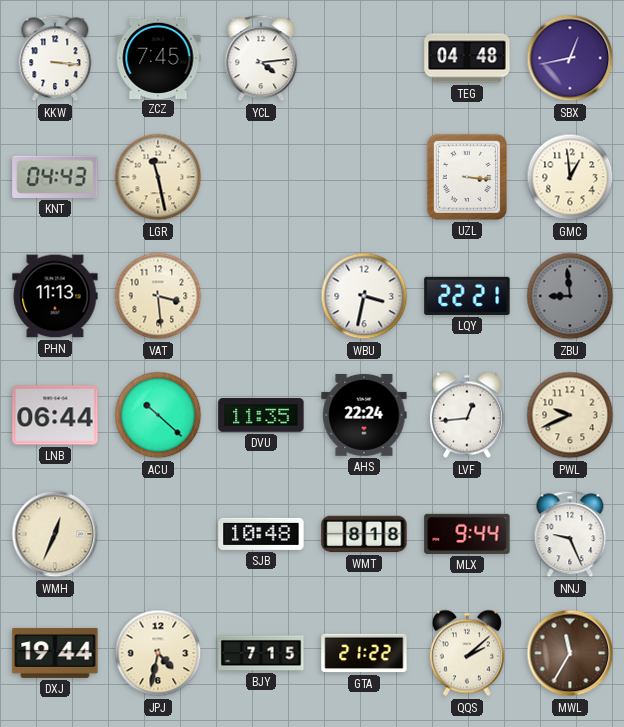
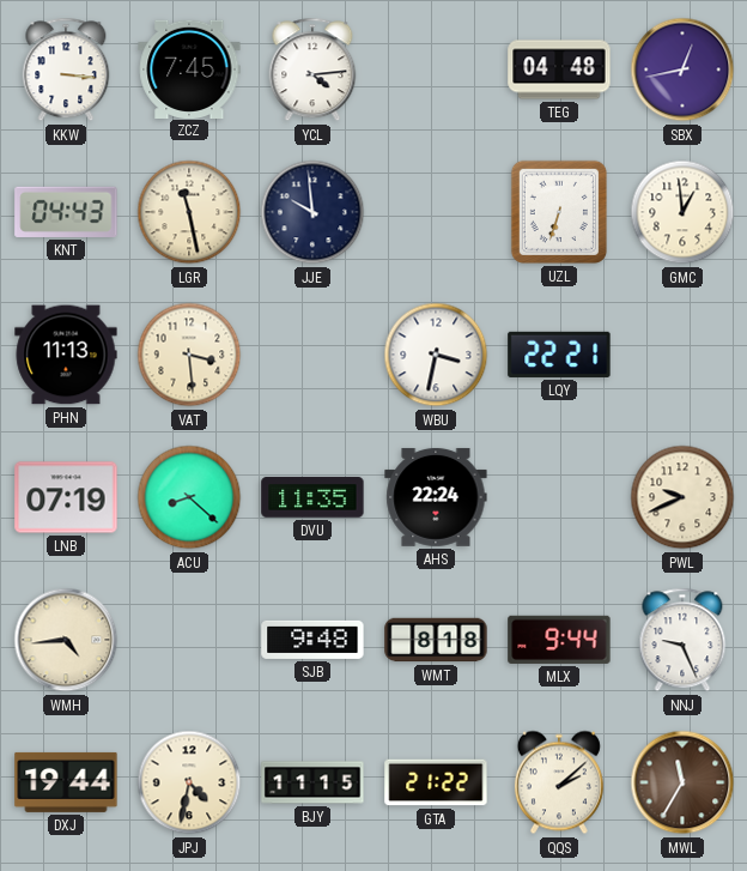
JJE: none -> 9:59
UZL: 3:16 -> 6:33
ZBU: 8:59 -> none
LNB: 06:44 -> 07:19
ACU: 10:22 -> 8:22
LVF: 12:44 -> none
WMH: 12:34 -> 4:44
SJB: 10:48 -> 9:48
BJY: 7:15 -> 11:15
